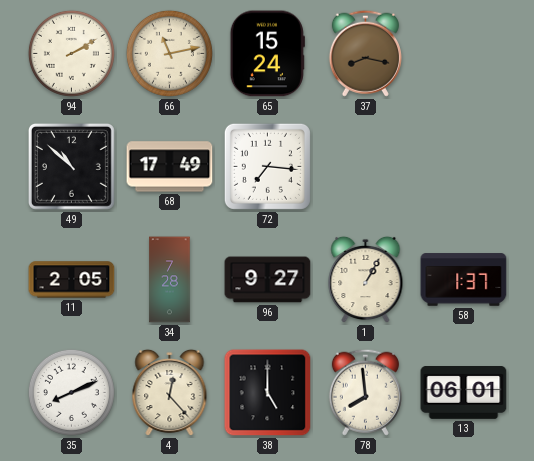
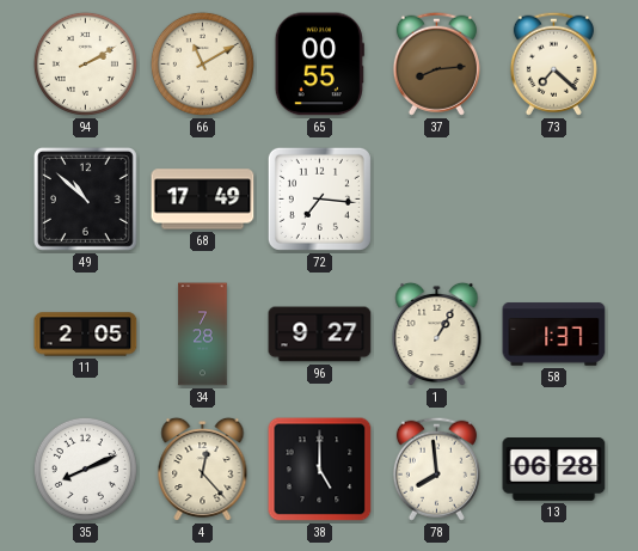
66: 11:13 -> 11:10
65: 15:24 -> 00:55
37: 8:17 -> 8:14
73: none -> 7:22
13: 06:01 -> 06:28
